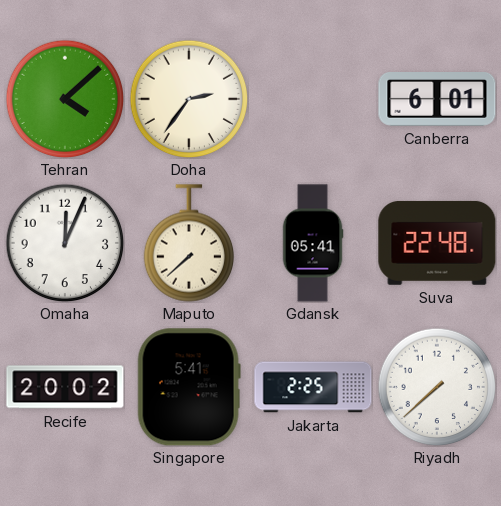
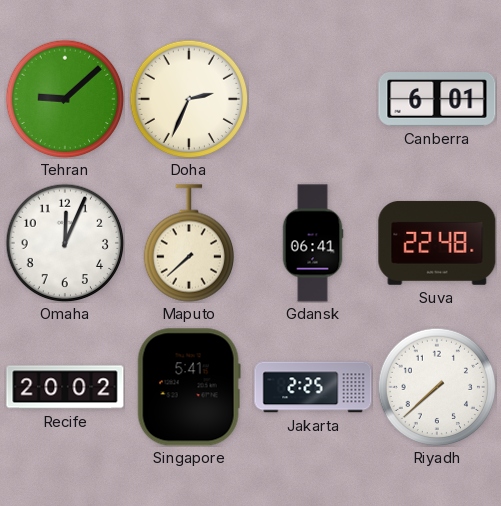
Tehran: 4:08 -> 9:08
Doha: 2:36 -> 2:34
Gdansk: 05:41 -> 06:41
